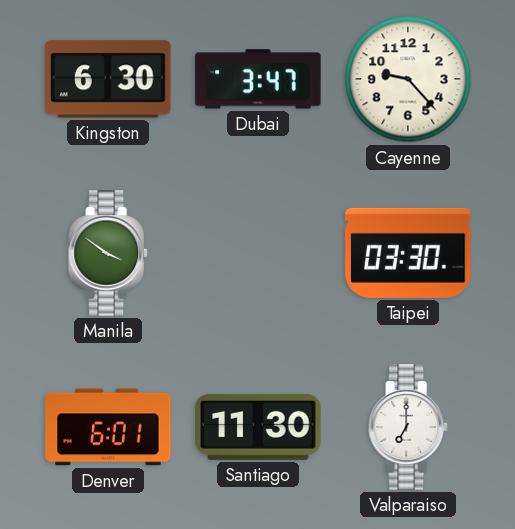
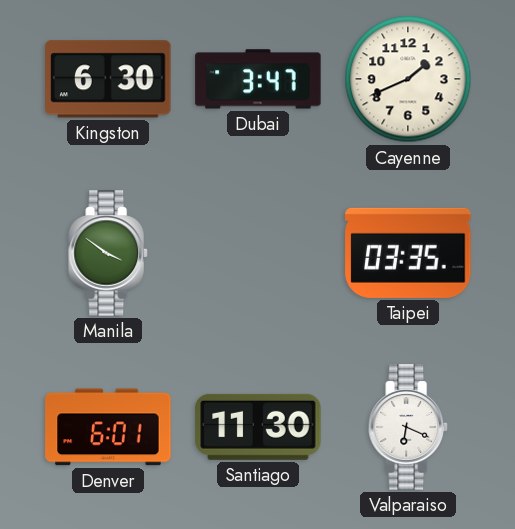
Cayenne: 9:23 -> 1:41
Taipei: 03:30 -> 03:35
Valparaiso: 7:00 -> 6:19
